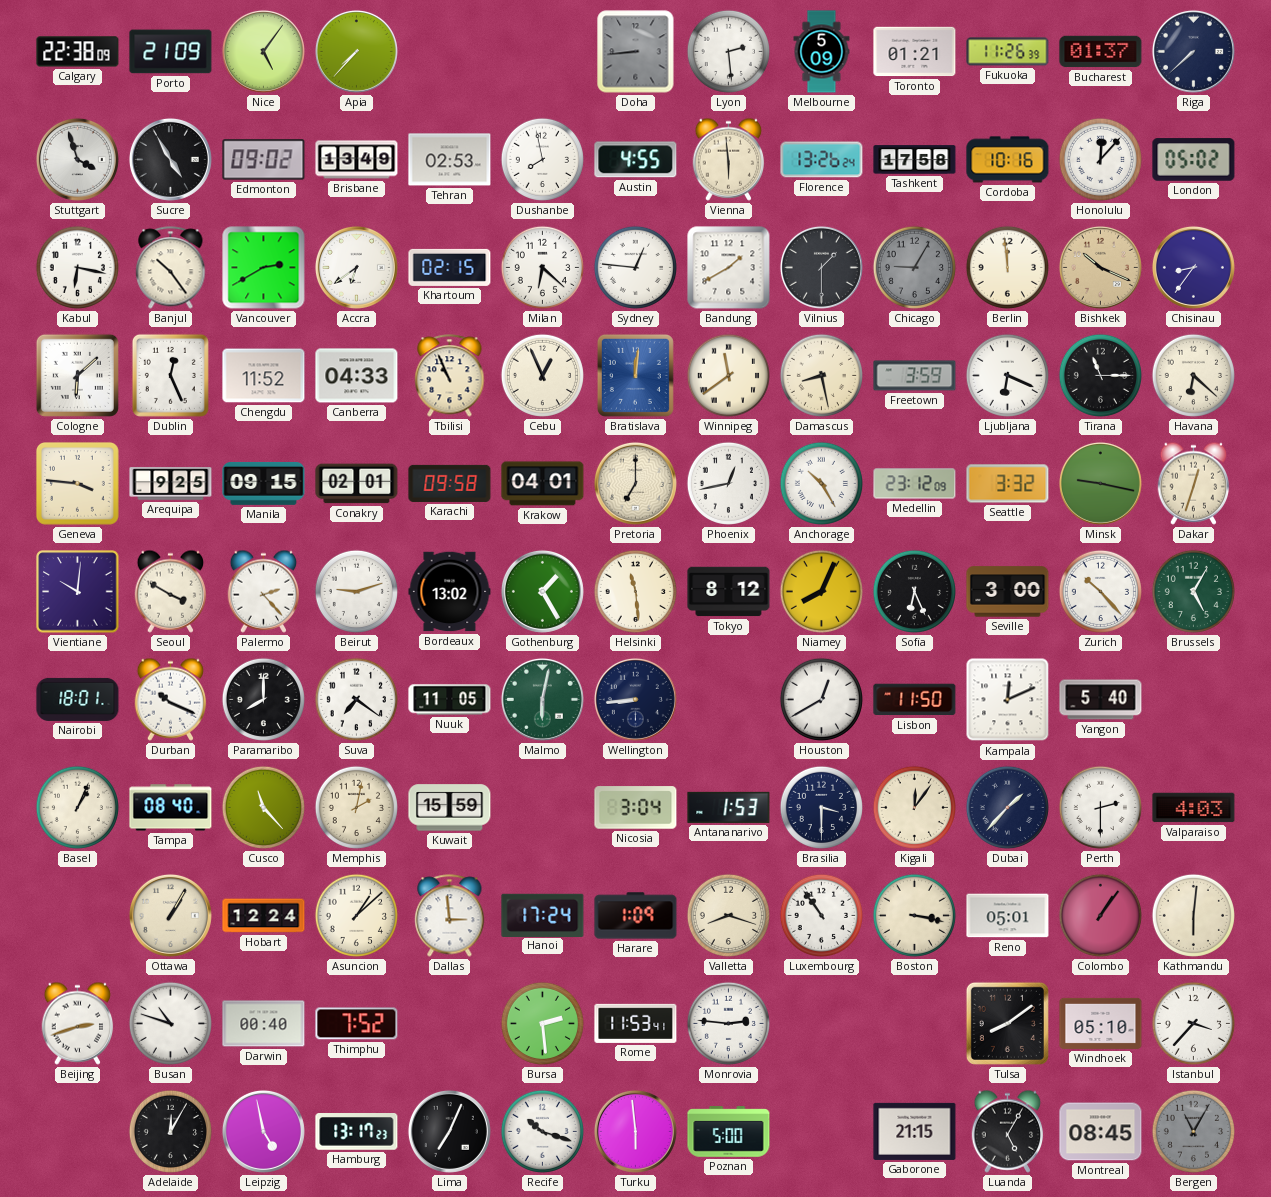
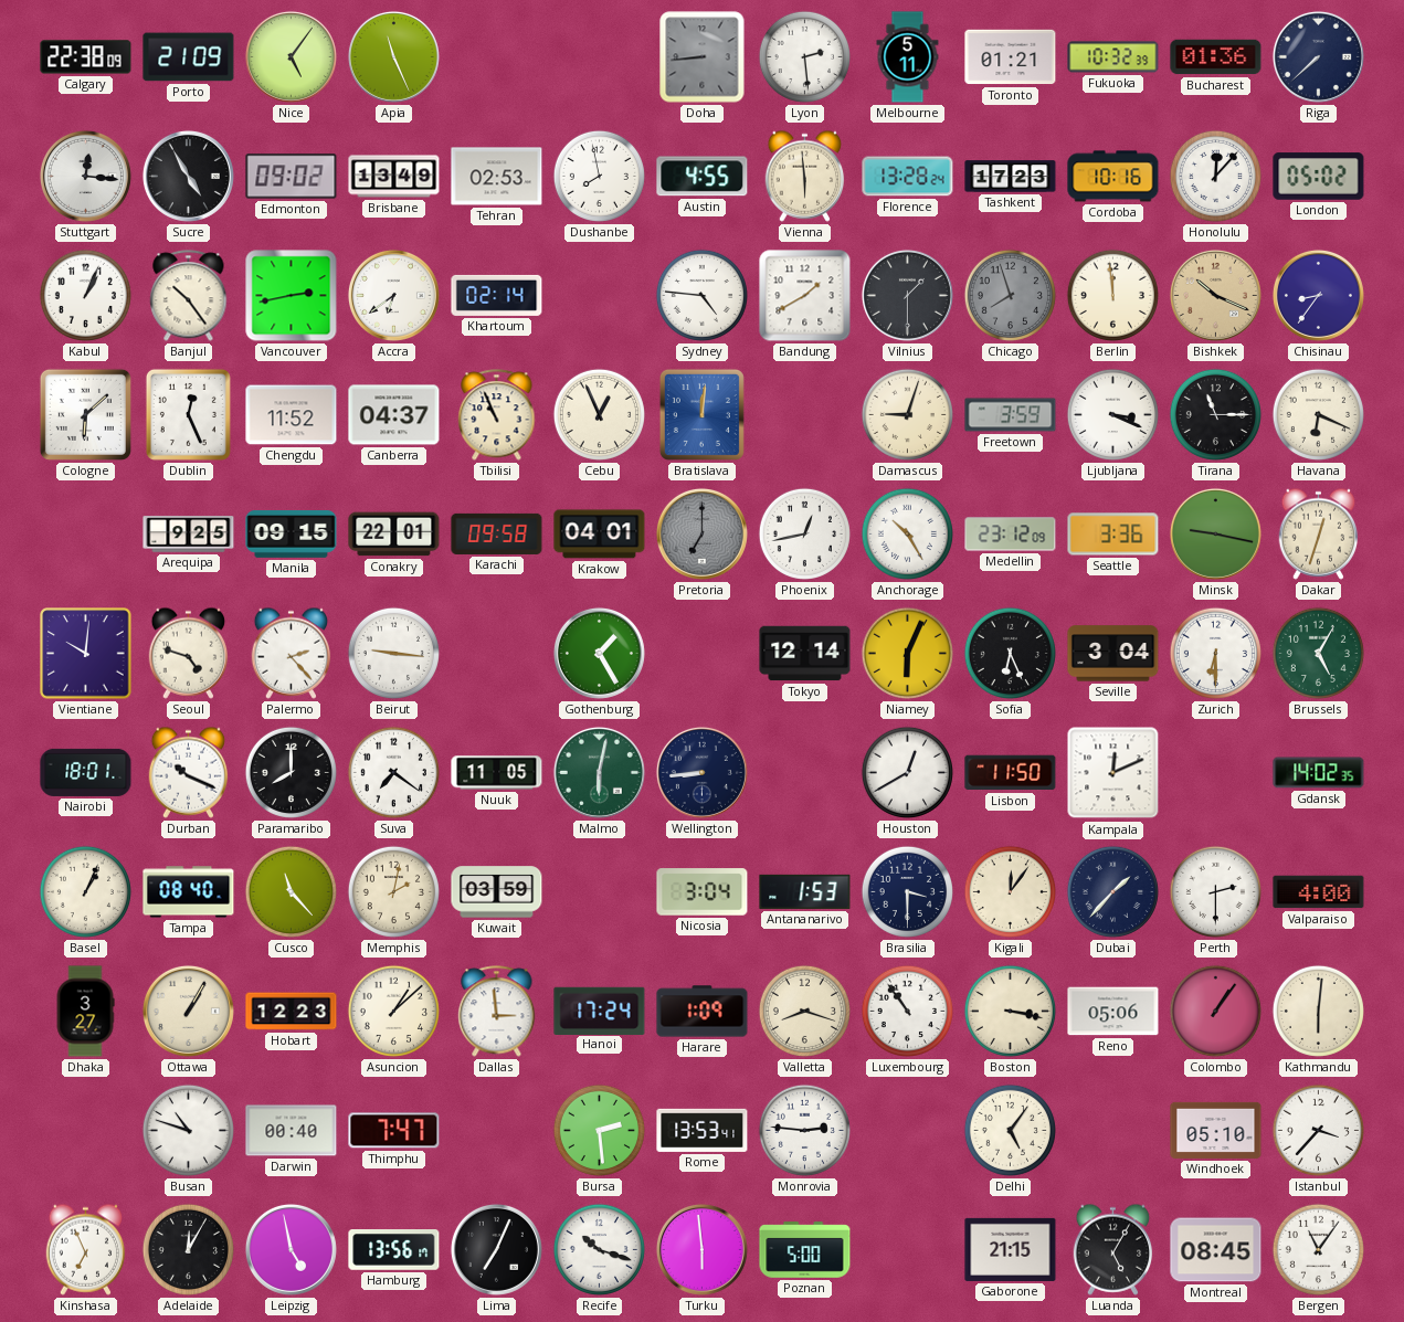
Apia: 7:37 -> 11:26
Melbourne: 5:09 -> 5:11
Fukuoka: 11:26 -> 10:32
Bucharest: 01:37 -> 01:36
Stuttgart: 3:57 -> 12:16
Florence: 13:26 -> 13:28
Tashkent: 17:58 -> 17:23
Kabul: 6:17 -> 1:04
Vancouver: 2:40 -> 2:43
Khartoum: 02:15 -> 02:14
Milan: 6:22 -> none
Sydney: 12:46 -> 4:46
Chicago: 9:05 -> 7:57
Canberra: 04:33 -> 04:37
Winnipeg: 11:39 -> none
Damascus: 8:28 -> 9:03
Ljubljana: 6:19 -> 3:19
Havana: 6:22 -> 6:19
Geneva: 3:46 -> none
Conakry: 02:01 -> 22:01
Pretoria dial: cream -> grey
Seattle: 3:32 -> 3:36
Seoul: 3:50 -> 4:48
Beirut: 9:12 -> 9:16
Bordeaux: 13:02 -> none
Helsinki: 11:29 -> none
Tokyo: 8:12 -> 12:14
Niamey: 8:04 -> 6:04
Seville: 3:00 -> 3:04
Zurich: 10:23 -> 6:30
Yangon: 5:40 -> none
Gdansk: none -> 14:02
Kuwait: 15:59 -> 03:59
Valparaiso: 4:03 -> 4:00
Dhaka: none -> 3:27
Hobart: 12:24 -> 12:23
Reno: 05:01 -> 05:06
Beijing: 2:42 -> none
Thimphu: 7:52 -> 7:47
Rome: 11:53 -> 13:53
Delhi: none -> 5:06
Tulsa: 8:09 -> none
Kinshasa: none -> 6:56
Hamburg: 13:17 -> 13:56
Bergen: 11:05 -> 11:06
Bergen dial: grey -> white
